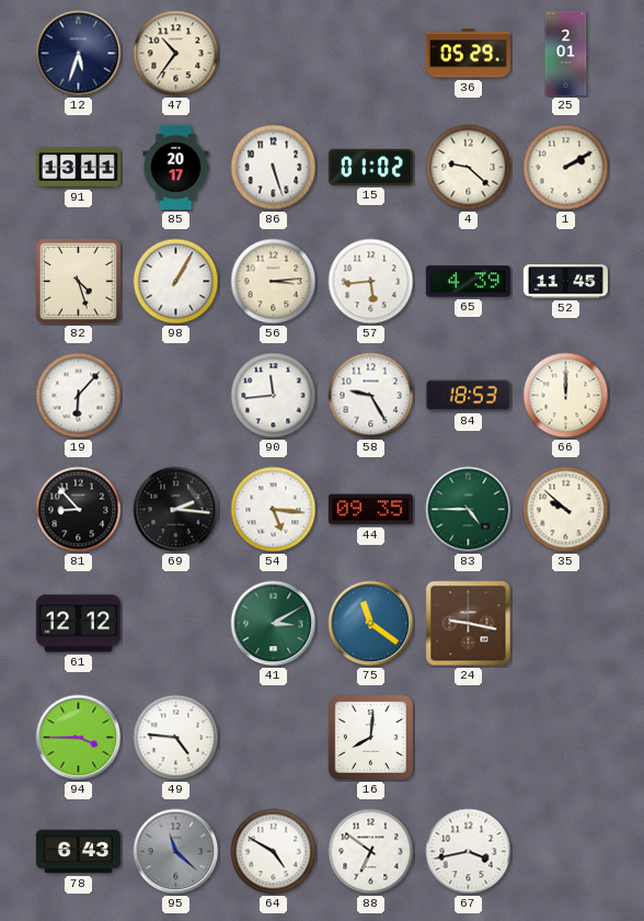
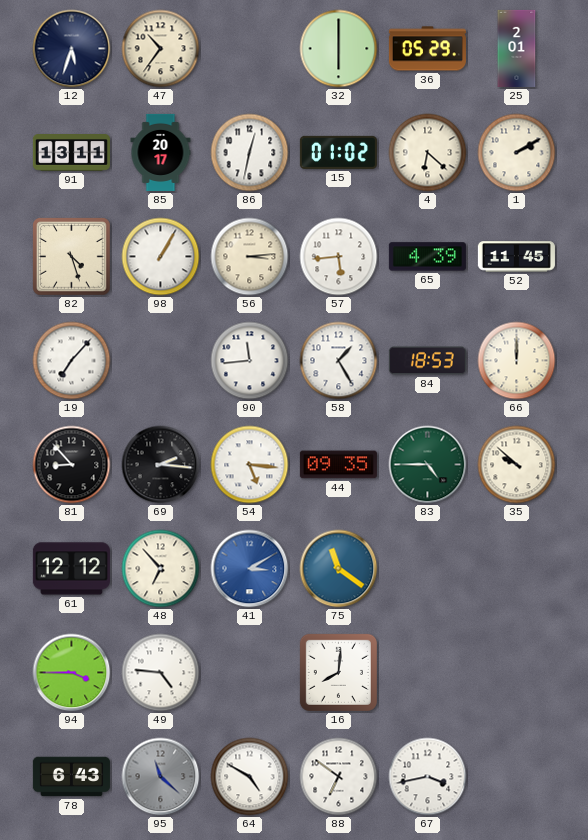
32: none -> 6:00
86: 5:27 -> 12:32
4: 9:22 -> 6:22
19: 6:07 -> 7:07
58: 9:25 -> 1:25
48: none -> 6:53
41 dial: green -> blue
24: 9:17 -> none
